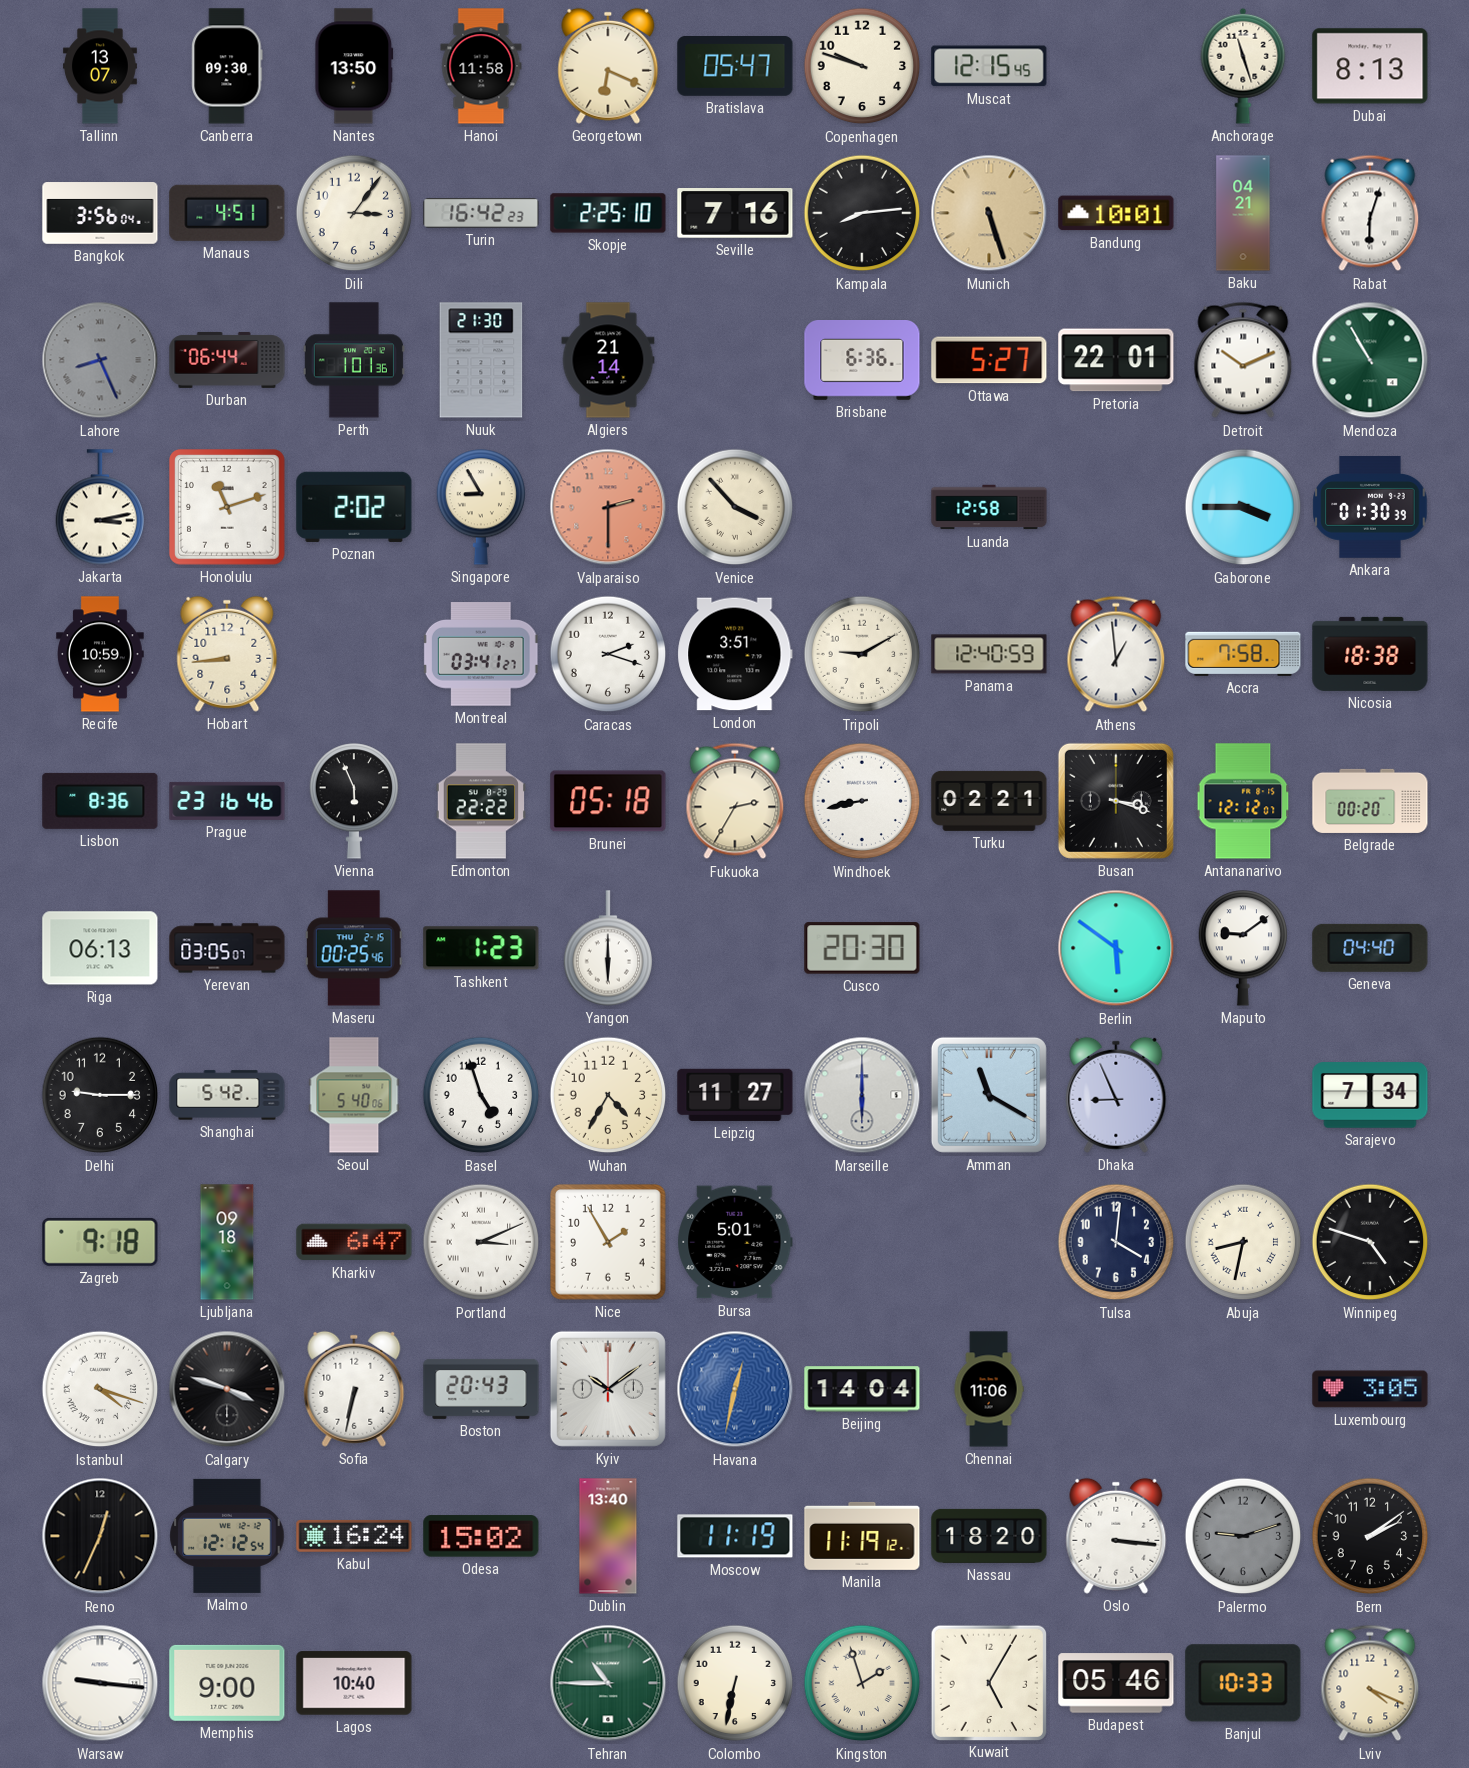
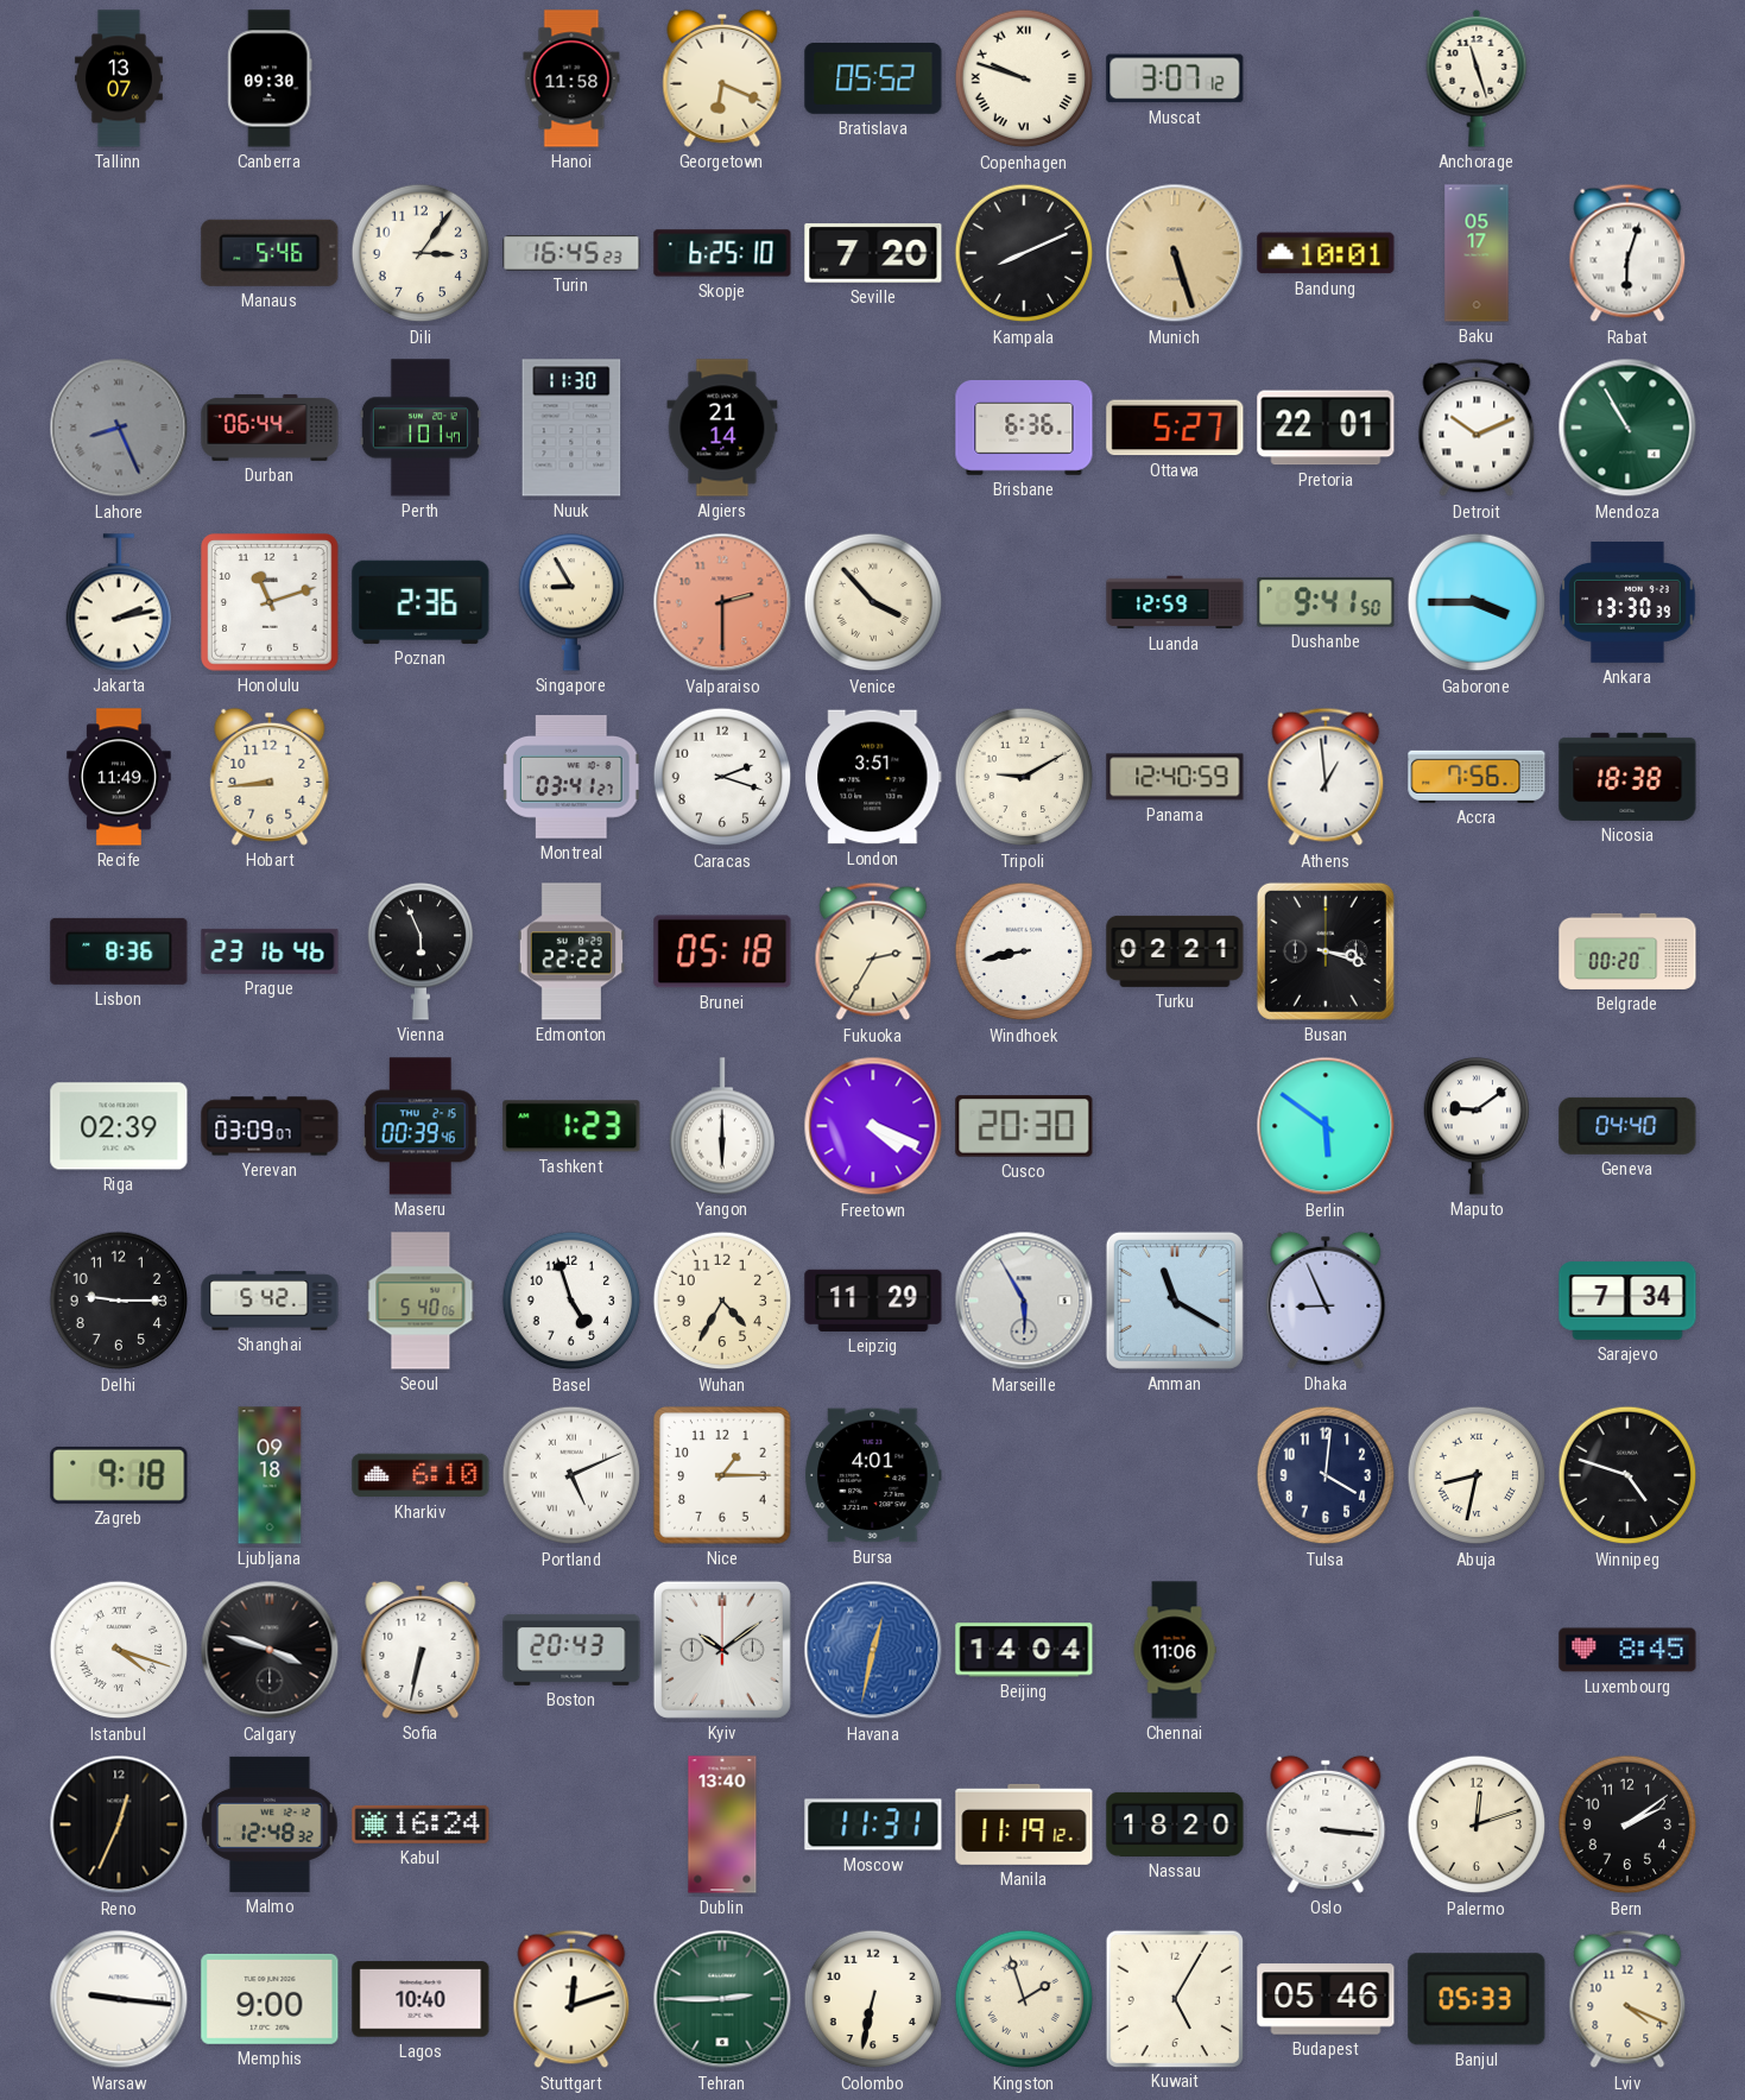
Nantes: 13:50 -> none
Bratislava: 05:47 -> 05:52
Copenhagen numerals: Arabic -> Roman
Muscat: 12:15 -> 3:07
Dubai: 8:13 -> none
Bangkok: 3:56 -> none
Manaus: 4:51 -> 5:46
Turin: 16:42 -> 16:45
Skopje: 2:25 -> 6:25
Seville: 7:16 -> 7:20
Kampala: 8:14 -> 8:11
Baku: 04:21 -> 05:17
Perth: 1:01:36 -> 1:01:47
Nuuk: 21:30 -> 11:30
Jakarta: 3:13 -> 2:13
Poznan: 2:02 -> 2:36
Luanda: 12:58 -> 12:59
Dushanbe: none -> 9:41
Ankara: 01:30 -> 13:30
Recife: 10:59 -> 11:49
Accra: 7:58 -> 7:56
Antananarivo: 12:12 -> none
Riga: 06:13 -> 02:39
Yerevan: 03:05 -> 03:09
Maseru: 00:25 -> 00:39
Freetown: none -> 4:19
Leipzig: 11:27 -> 11:29
Marseille: 6:00 -> 5:55
Kharkiv: 6:47 -> 6:10
Portland: 3:11 -> 5:11
Nice: 1:55 -> 1:15
Bursa: 5:01 -> 4:01
Luxembourg: 3:05 -> 8:45
Malmo: 12:12 -> 12:48
Odesa: 15:02 -> none
Moscow: 11:19 -> 11:31
Palermo: 9:12 -> 12:12
Palermo dial: grey -> cream
Stuttgart: none -> 12:12
Tehran: 10:45 -> 2:45
Banjul: 10:33 -> 05:33
